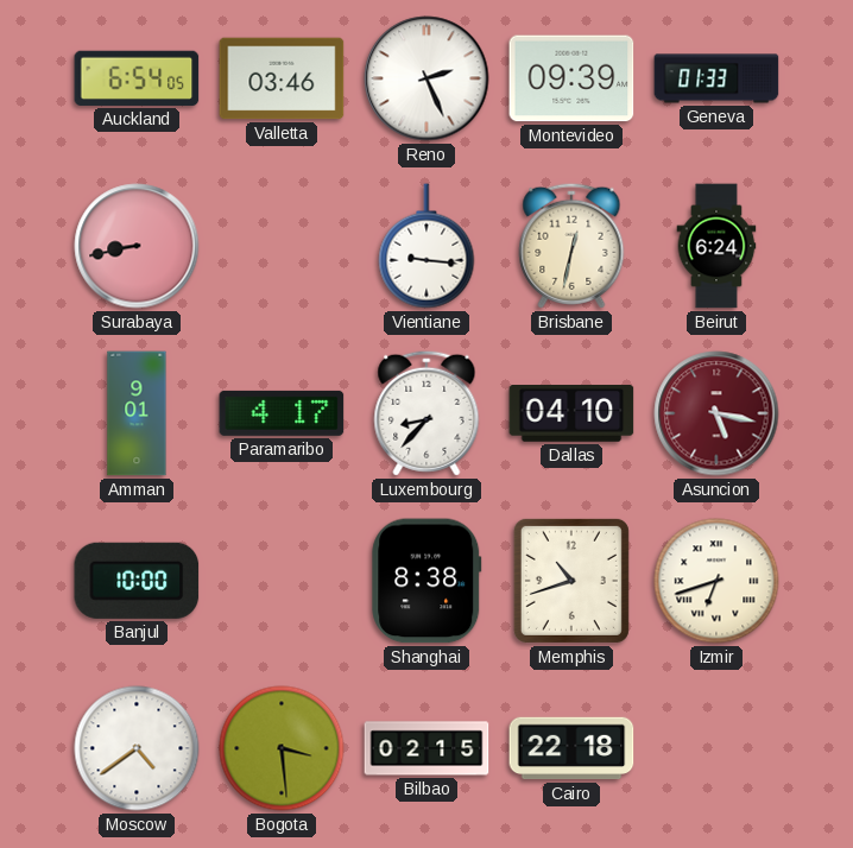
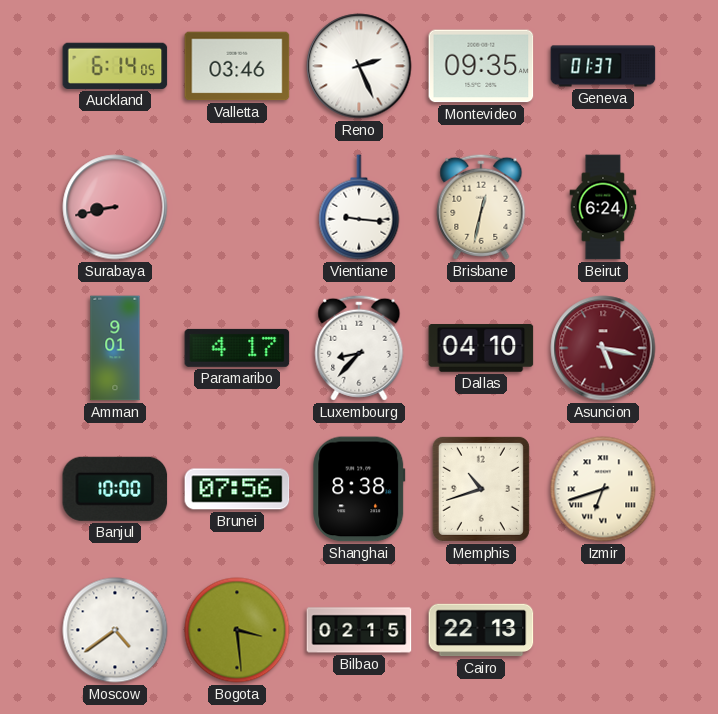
Auckland: 6:54 -> 6:14
Montevideo: 09:39 -> 09:35
Geneva: 01:33 -> 01:37
Brunei: none -> 07:56
Cairo: 22:18 -> 22:13
